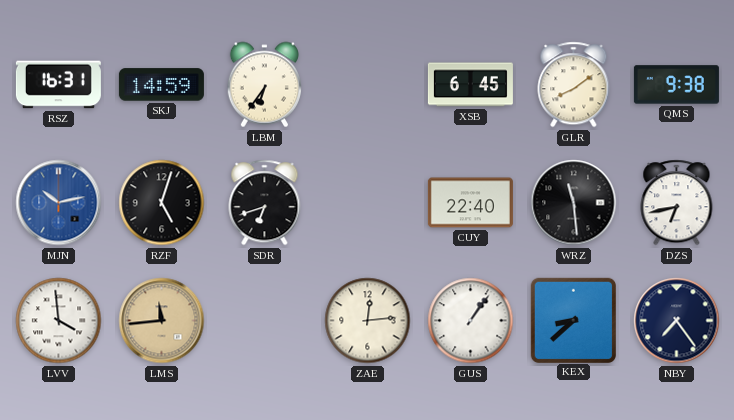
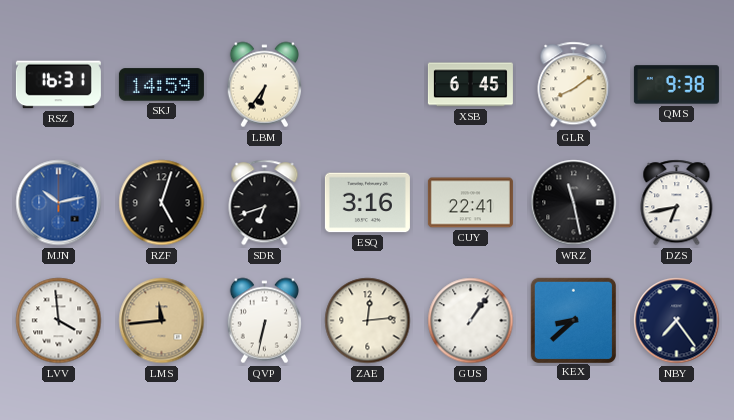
ESQ: none -> 3:16
CUY: 22:40 -> 22:41
WRZ: 11:29 -> 11:28
QVP: none -> 6:32
